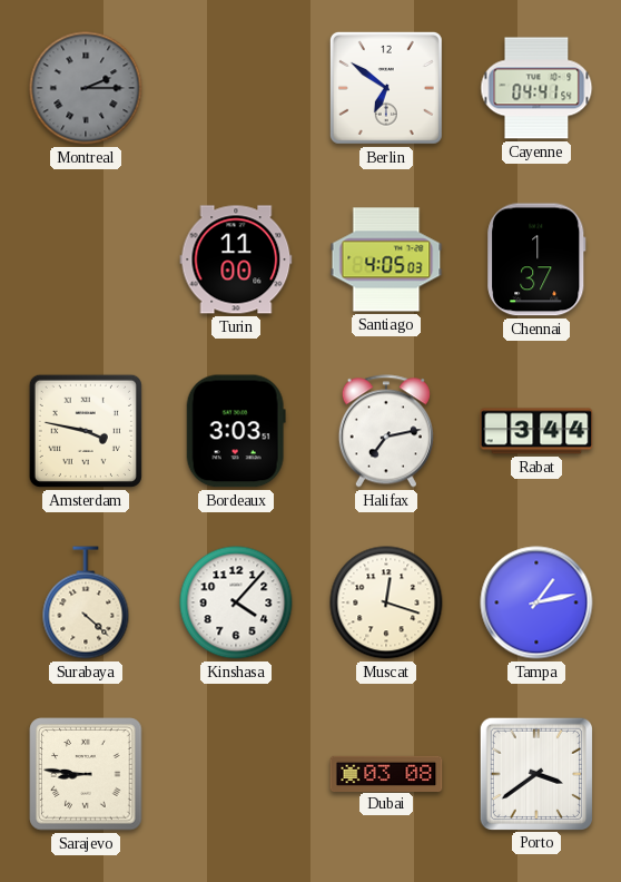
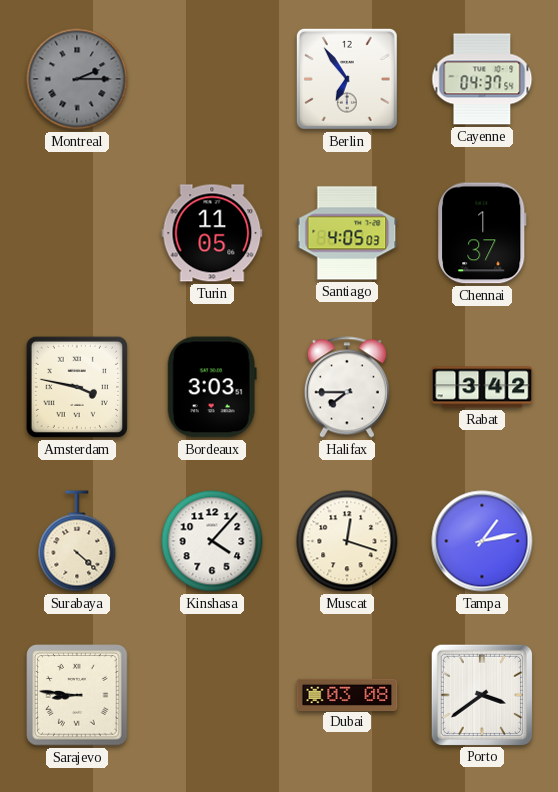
Berlin: 6:51 -> 6:54
Cayenne: 04:41 -> 04:37
Turin: 11:00 -> 11:05
Halifax: 7:13 -> 7:45
Rabat: 3:44 -> 3:42
